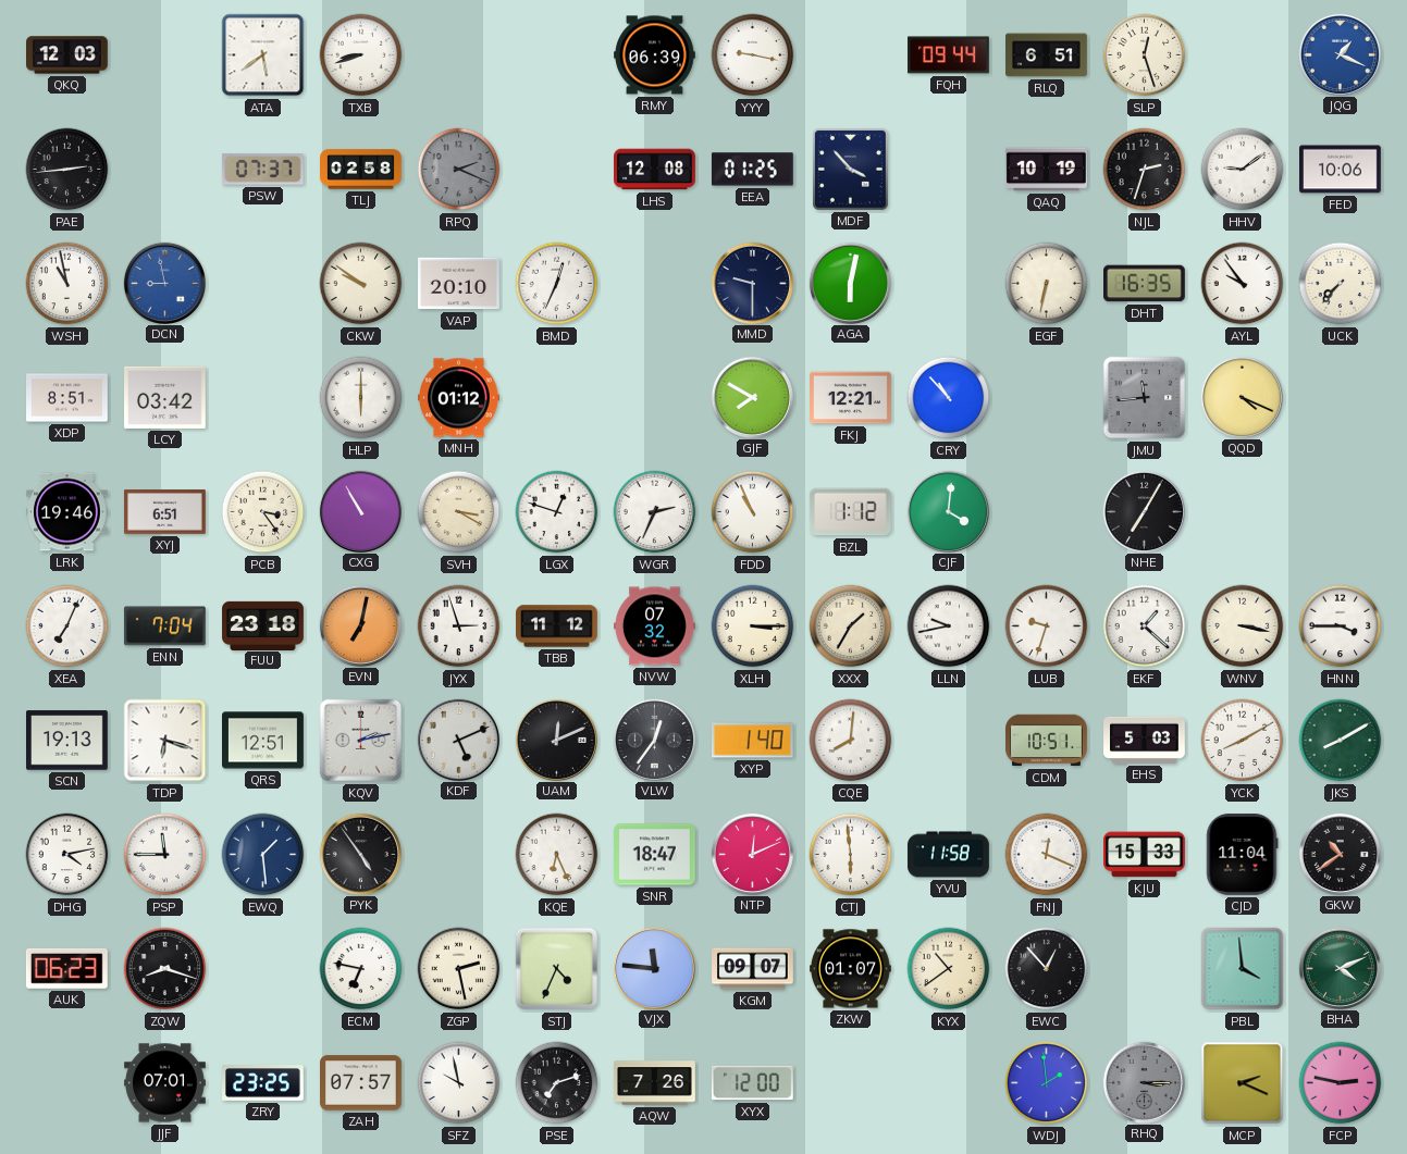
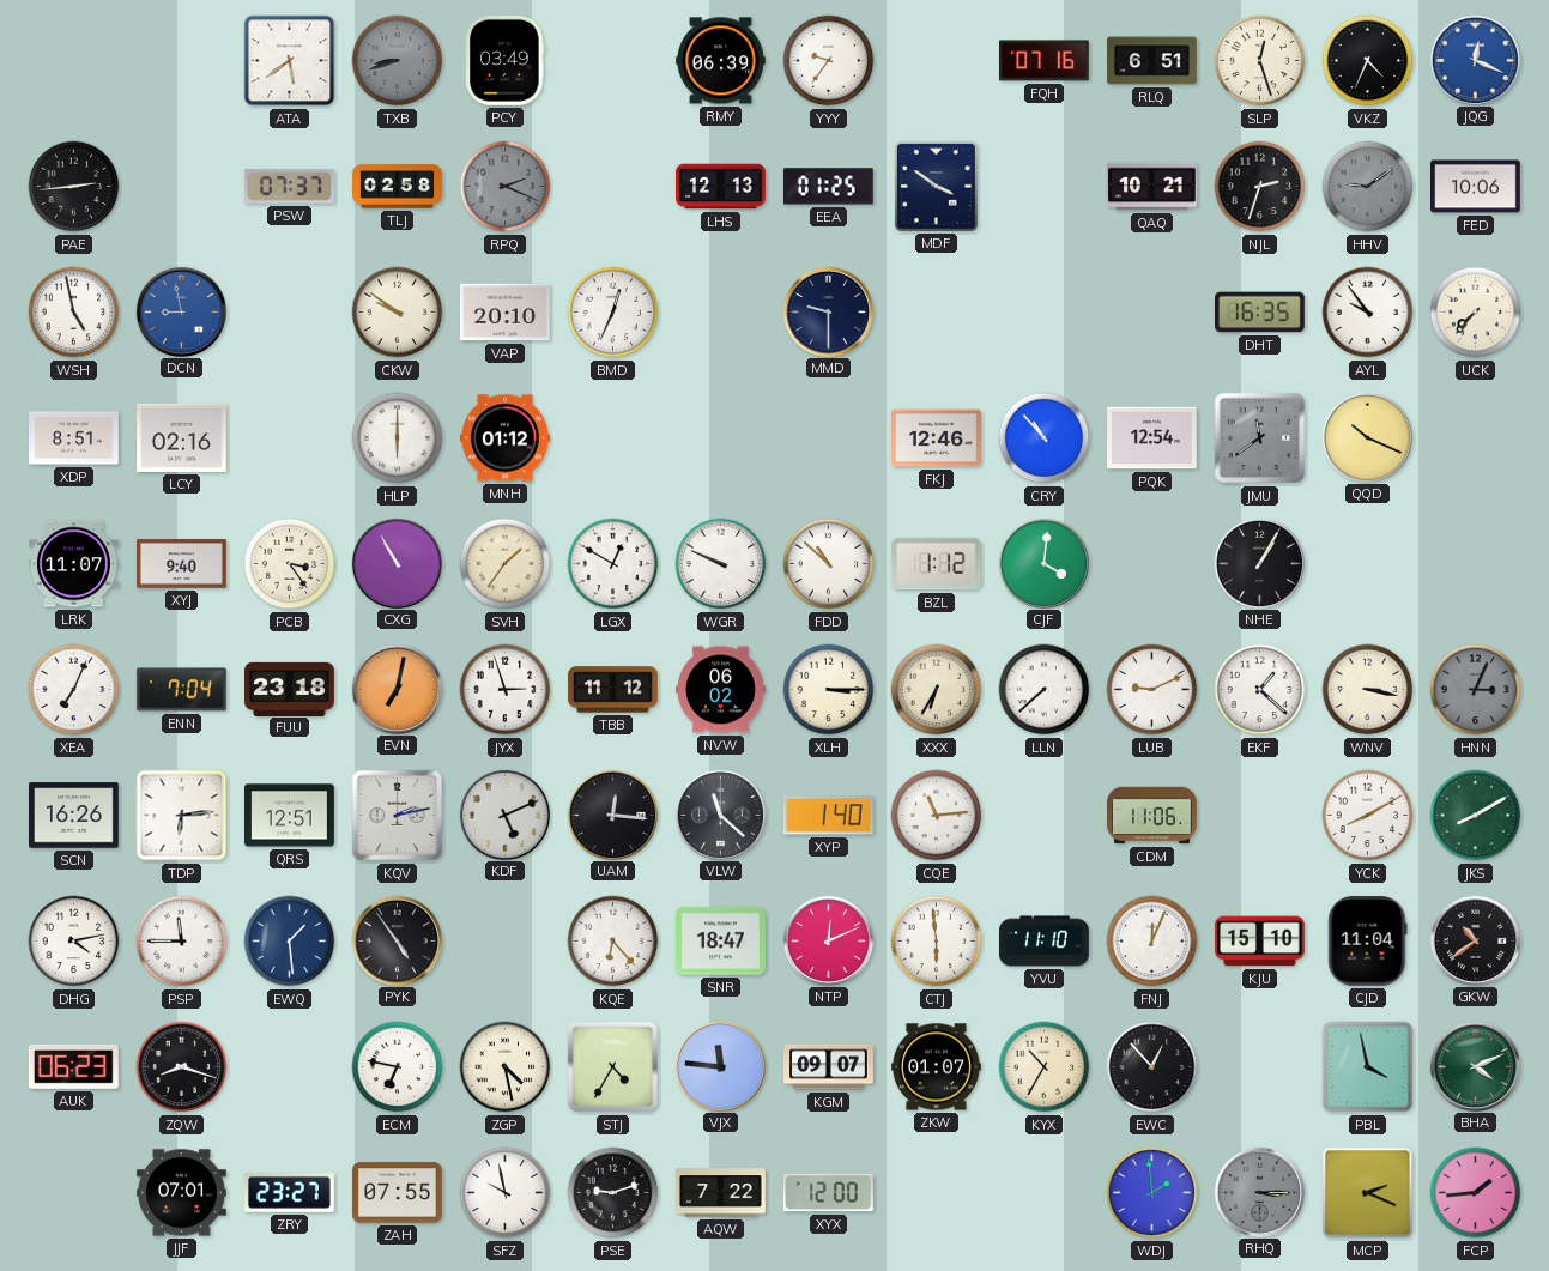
QKQ: 12:03 -> none
TXB dial: white -> grey
PCY: none -> 03:49
YYY: 9:17 -> 9:36
FQH: 09:44 -> 07:16
VKZ: none -> 4:34
JQG: 1:19 -> 12:19
LHS: 12:08 -> 12:13
MDF: 3:53 -> 3:51
QAQ: 10:19 -> 10:21
HHV dial: white -> grey
WSH: 10:58 -> 4:58
AGA: 6:02 -> none
EGF: 6:32 -> none
LCY: 03:42 -> 02:16
GJF: 7:50 -> none
FKJ: 12:21 -> 12:46
PQK: none -> 12:54
JMU: 11:44 -> 11:39
QQD: 4:19 -> 10:19
LRK: 19:46 -> 11:07
XYJ: 6:51 -> 9:40
SVH: 3:20 -> 1:36
LGX: 12:48 -> 12:50
WGR: 2:34 -> 9:49
FDD: 10:56 -> 10:52
NHE: 7:05 -> 1:05
NVW: 07:32 -> 06:02
XXX: 1:35 -> 6:35
LLN: 9:43 -> 7:38
LUB: 9:33 -> 9:11
HNN: 3:45 -> 3:04
HNN dial: white -> grey
SCN: 19:13 -> 16:26
TDP: 6:18 -> 6:14
UAM: 12:11 -> 12:16
VLW: 12:36 -> 11:22
CQE: 8:01 -> 11:14
CDM: 10:51 -> 11:06
EHS: 5:03 -> none
KQE: 6:26 -> 6:23
YVU: 11:58 -> 11:10
FNJ: 12:19 -> 12:04
KJU: 15:33 -> 15:10
ZGP: 2:28 -> 4:28
STJ: 4:34 -> 4:35
KYX: 10:39 -> 10:35
PBL: 3:59 -> 3:58
ZRY: 23:25 -> 23:27
ZAH: 07:57 -> 07:55
PSE: 7:12 -> 9:12
AQW: 7:26 -> 7:22
FCP: 2:47 -> 1:44
